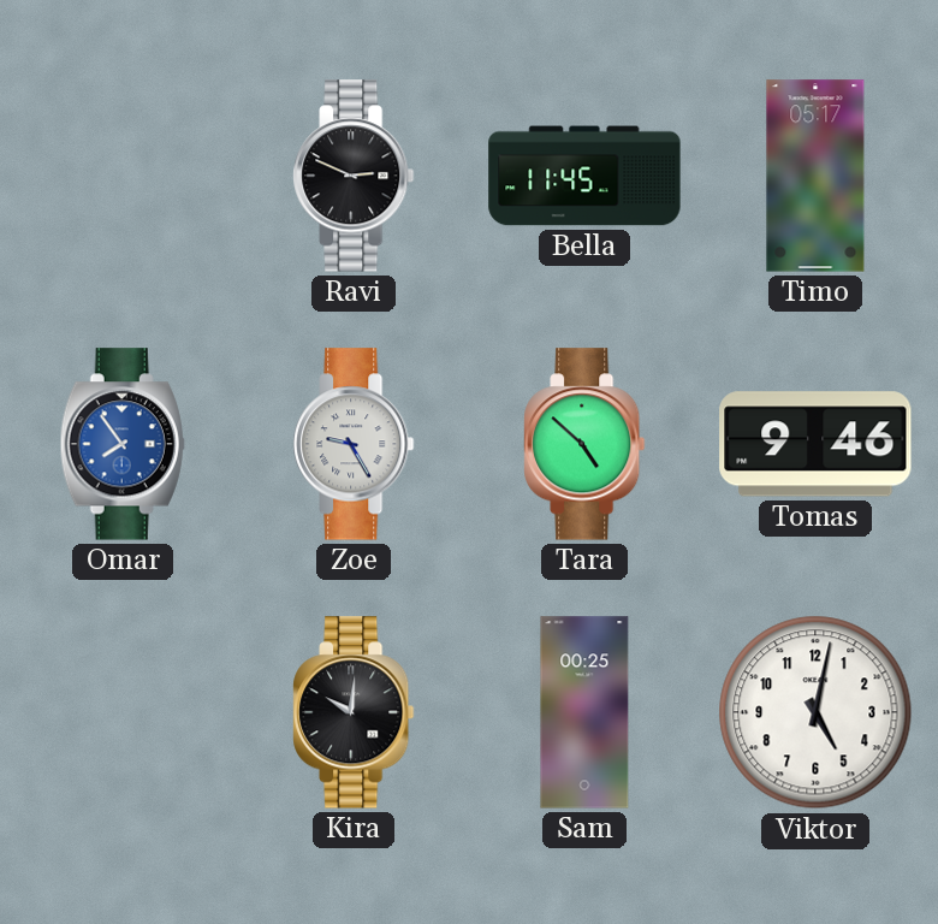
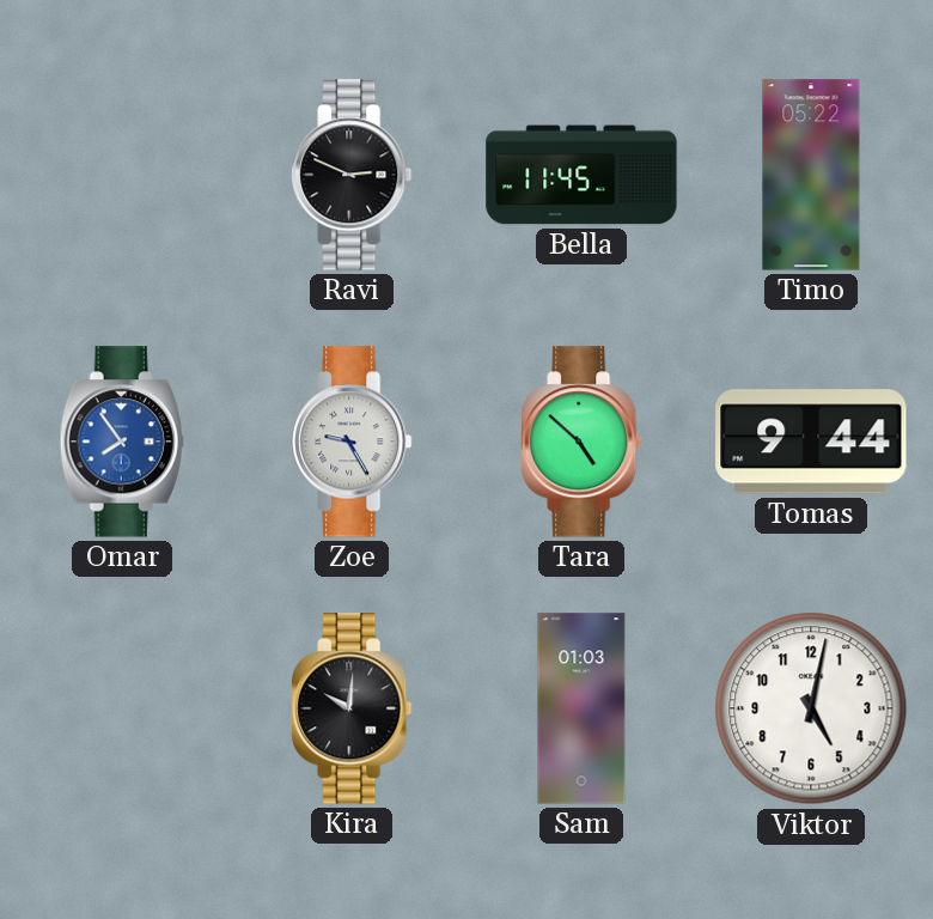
Timo: 05:17 -> 05:22
Tomas: 9:46 -> 9:44
Sam: 00:25 -> 01:03
